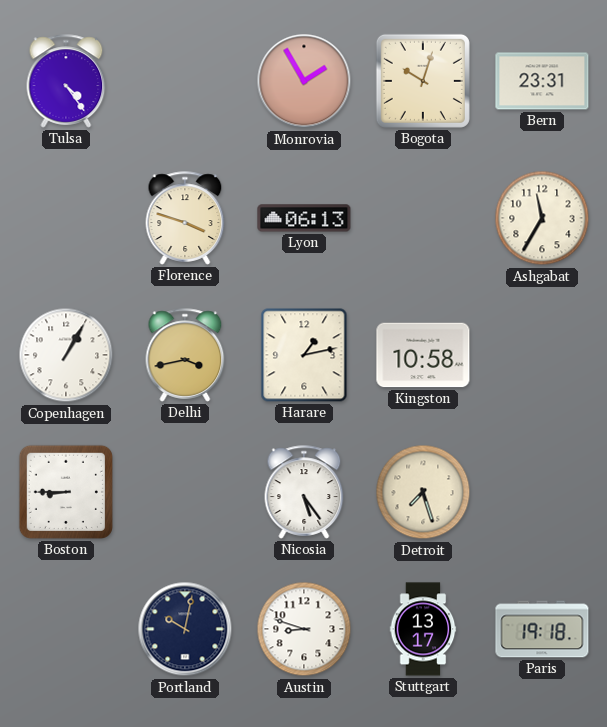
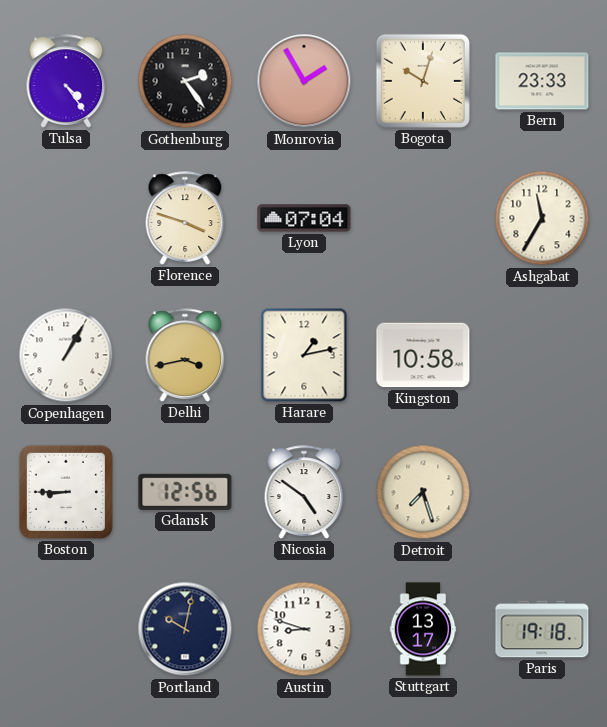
Gothenburg: none -> 2:24
Bern: 23:31 -> 23:33
Lyon: 06:13 -> 07:04
Gdansk: none -> 12:56
Nicosia: 5:24 -> 4:51
